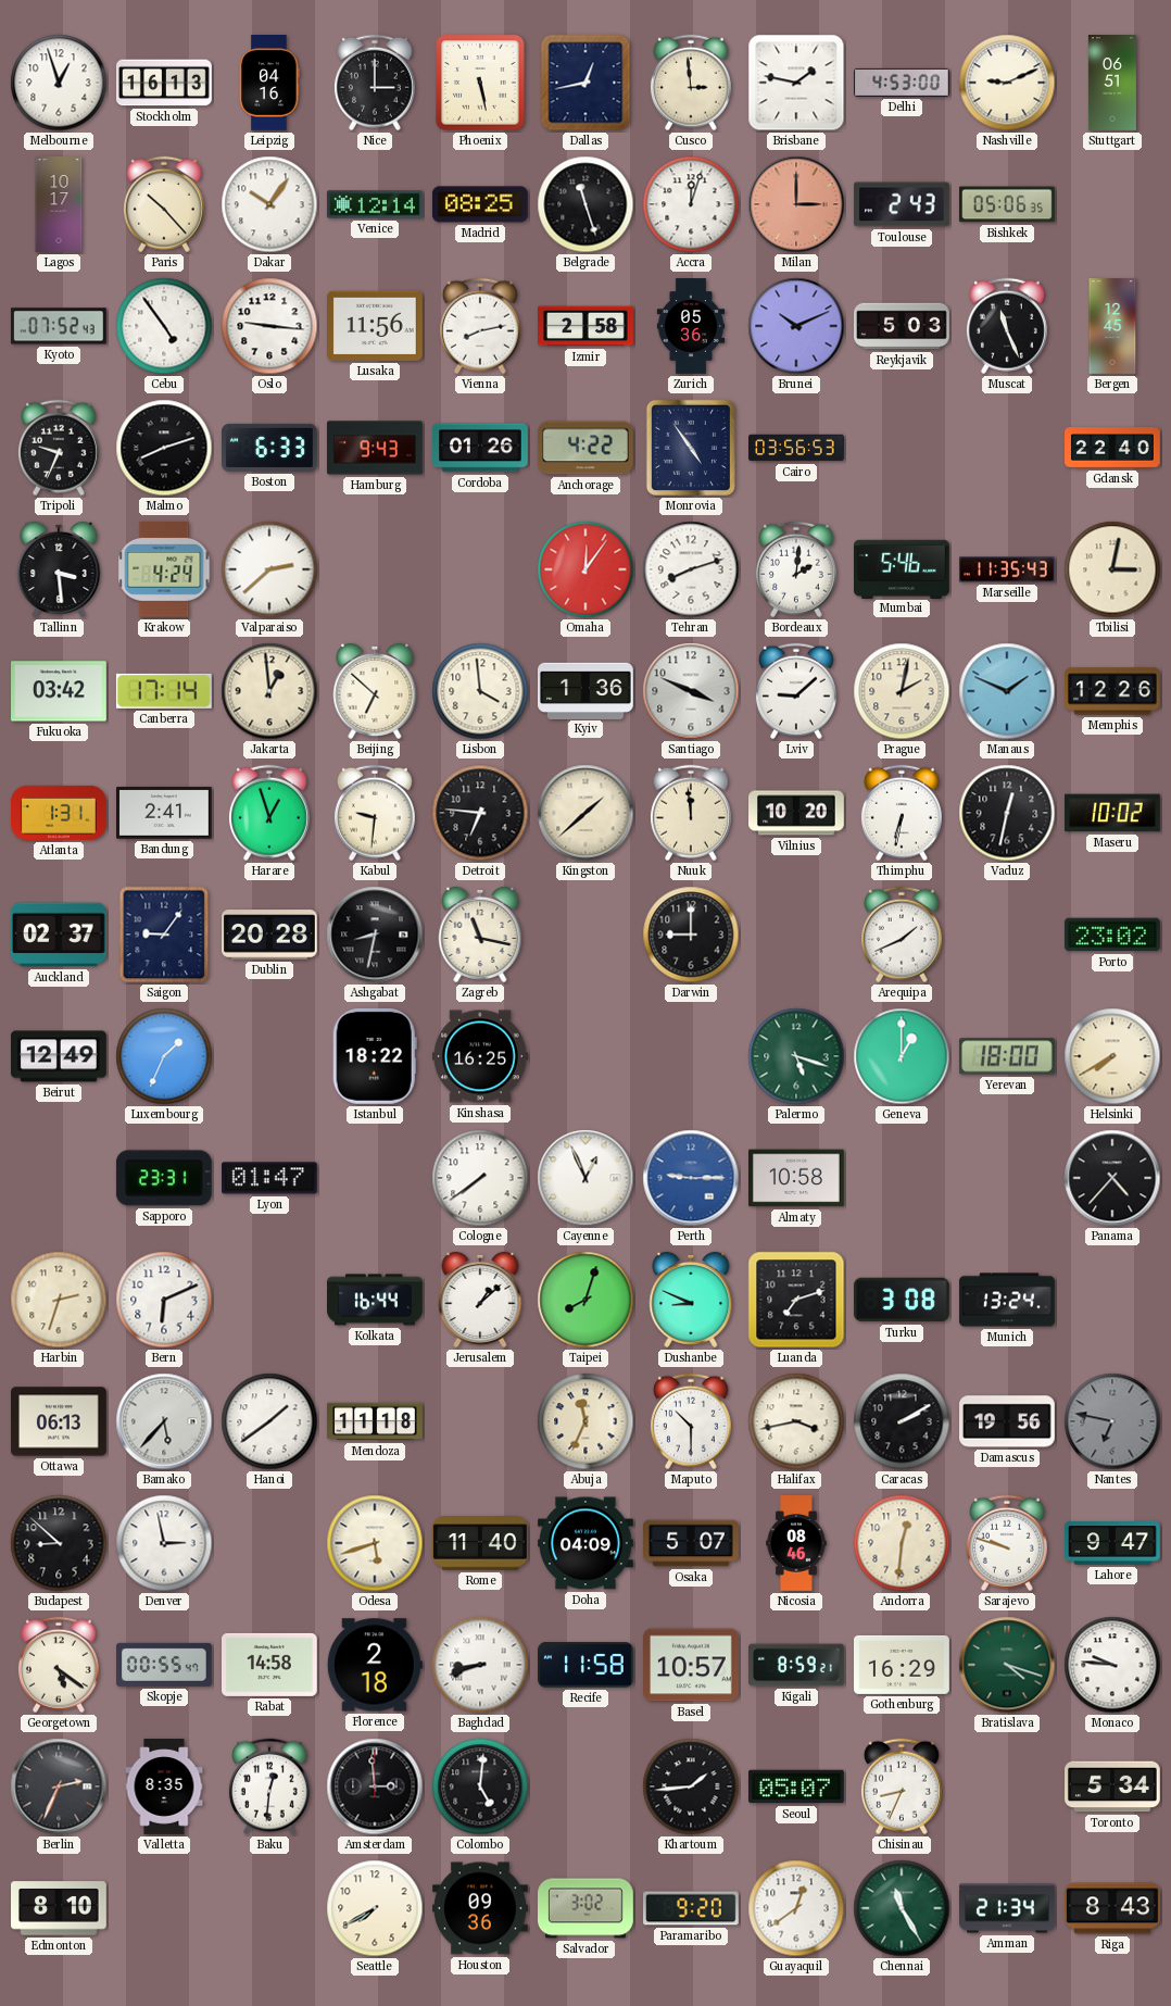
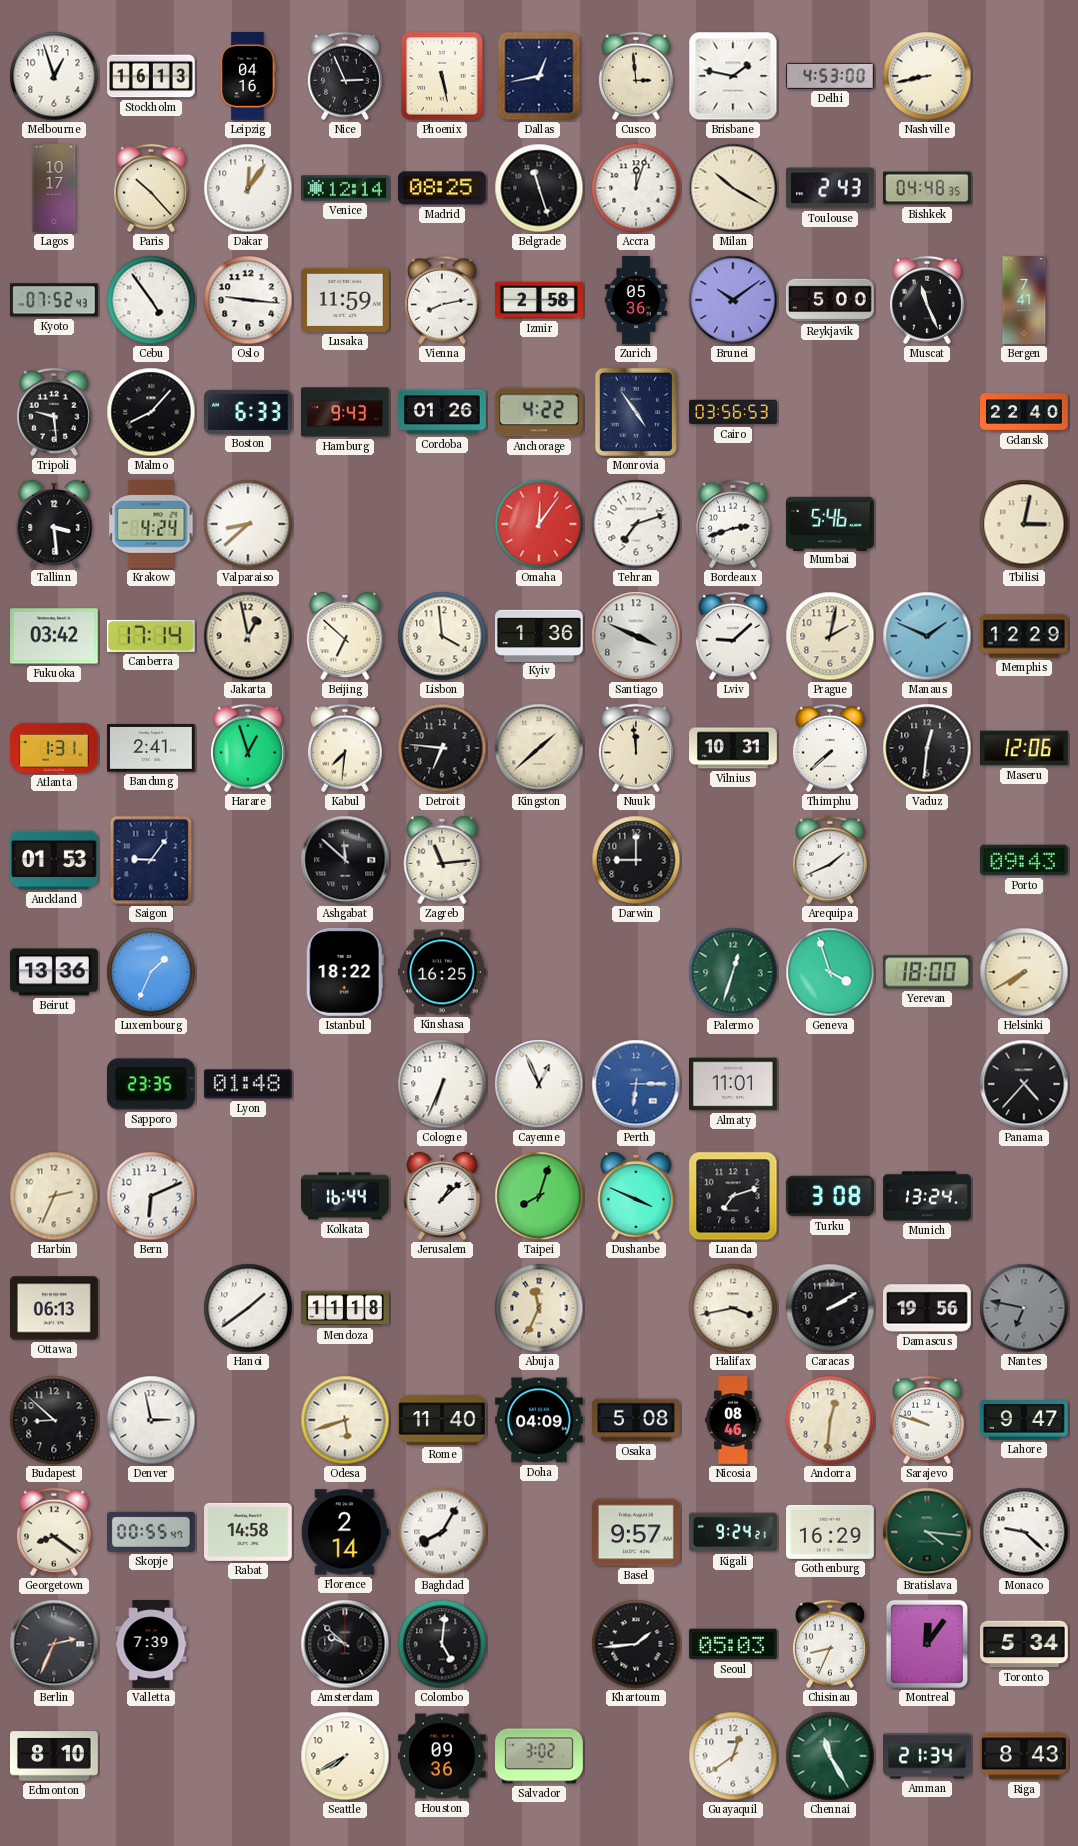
Nice: 3:00 -> 2:56
Nashville: 9:11 -> 8:43
Stuttgart: 06:51 -> none
Dakar: 10:06 -> 12:06
Milan: 3:00 -> 10:20
Milan dial: salmon -> cream
Bishkek: 05:06 -> 04:48
Lusaka: 11:56 -> 11:59
Brunei: 10:11 -> 10:09
Reykjavik: 5:03 -> 5:00
Bergen: 12:45 -> 7:41
Tripoli: 9:34 -> 9:29
Malmo: 8:12 -> 8:07
Valparaiso: 2:38 -> 8:38
Tehran: 8:12 -> 7:12
Bordeaux: 2:01 -> 2:42
Marseille: 11:35 -> none
Jakarta: 12:59 -> 12:58
Memphis: 12:26 -> 12:29
Kabul: 9:31 -> 7:31
Vilnius: 10:20 -> 10:31
Thimphu: 6:32 -> 7:38
Vaduz: 12:32 -> 12:31
Maseru: 10:02 -> 12:06
Auckland: 02:37 -> 01:53
Dublin: 20:28 -> none
Ashgabat: 8:32 -> 11:52
Zagreb: 11:17 -> 11:14
Porto: 23:02 -> 09:43
Beirut: 12:49 -> 13:36
Palermo: 5:18 -> 12:33
Geneva: 1:00 -> 3:57
Sapporo: 23:31 -> 23:35
Lyon: 01:47 -> 01:48
Cologne: 7:39 -> 6:34
Perth: 9:15 -> 6:15
Almaty: 10:58 -> 11:01
Harbin: 2:33 -> 2:34
Dushanbe: 8:49 -> 3:49
Bamako: 5:37 -> none
Maputo: 10:30 -> none
Osaka: 5:07 -> 5:08
Georgetown: 5:21 -> 8:21
Florence: 2:18 -> 2:14
Baghdad: 8:42 -> 8:05
Recife: 11:58 -> none
Basel: 10:57 -> 9:57
Kigali: 8:59 -> 9:24
Bratislava: 4:18 -> 4:16
Monaco: 9:46 -> 9:22
Valletta: 8:35 -> 7:39
Baku: 12:31 -> none
Amsterdam: 2:59 -> 9:52
Seoul: 05:07 -> 05:03
Montreal: none -> 12:06
Paramaribo: 9:20 -> none
